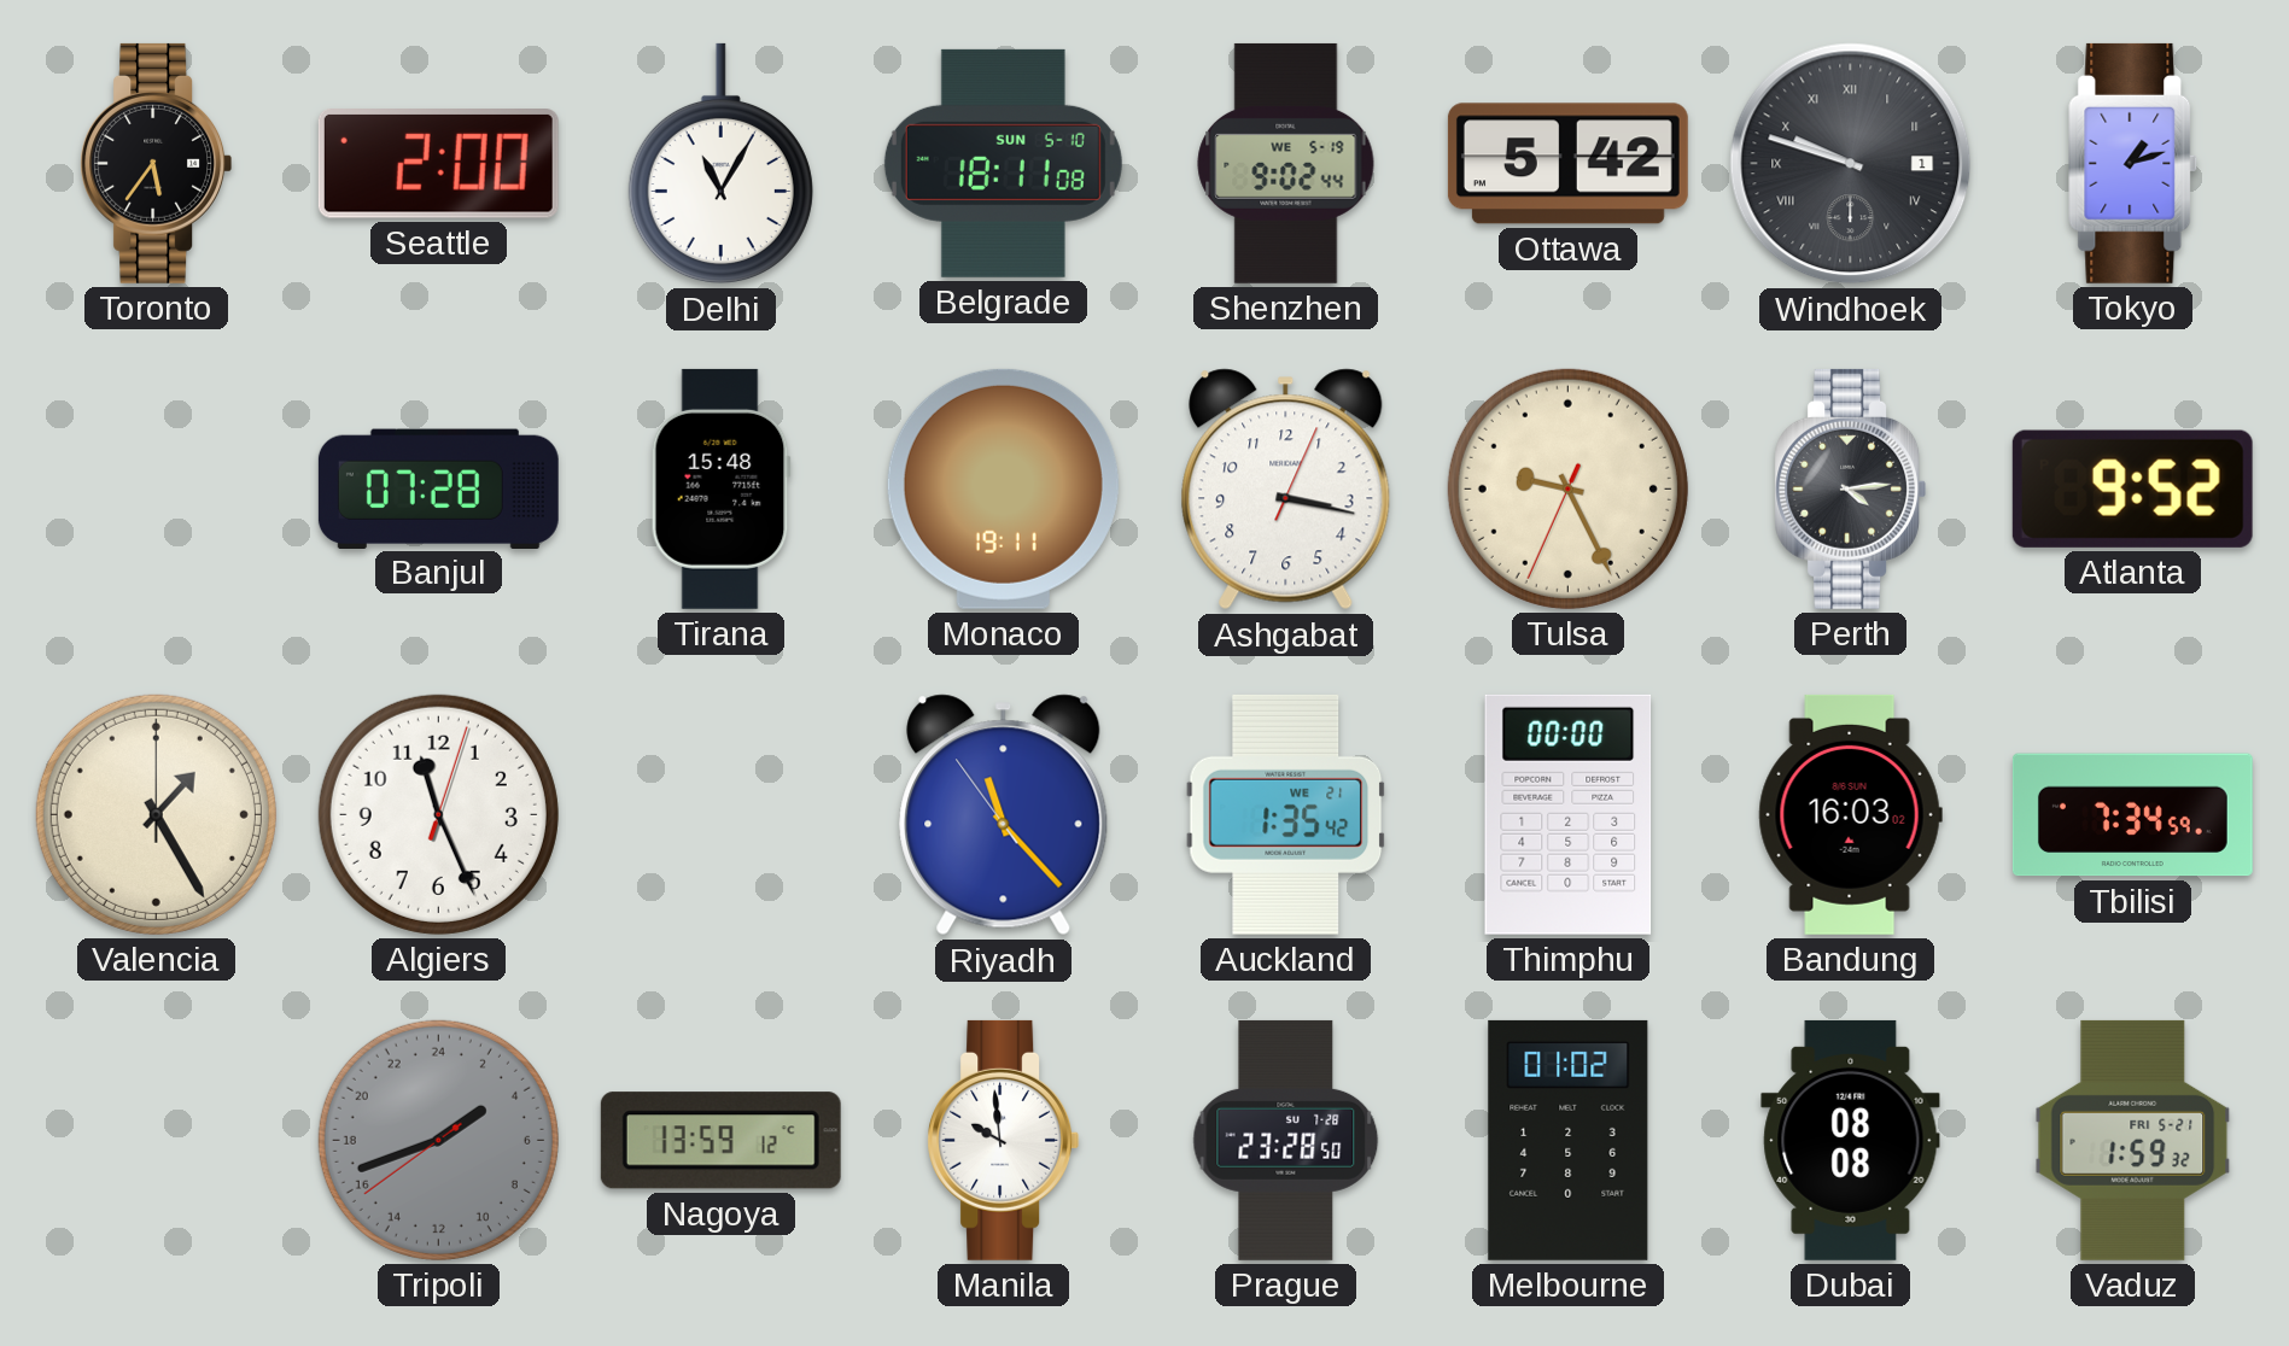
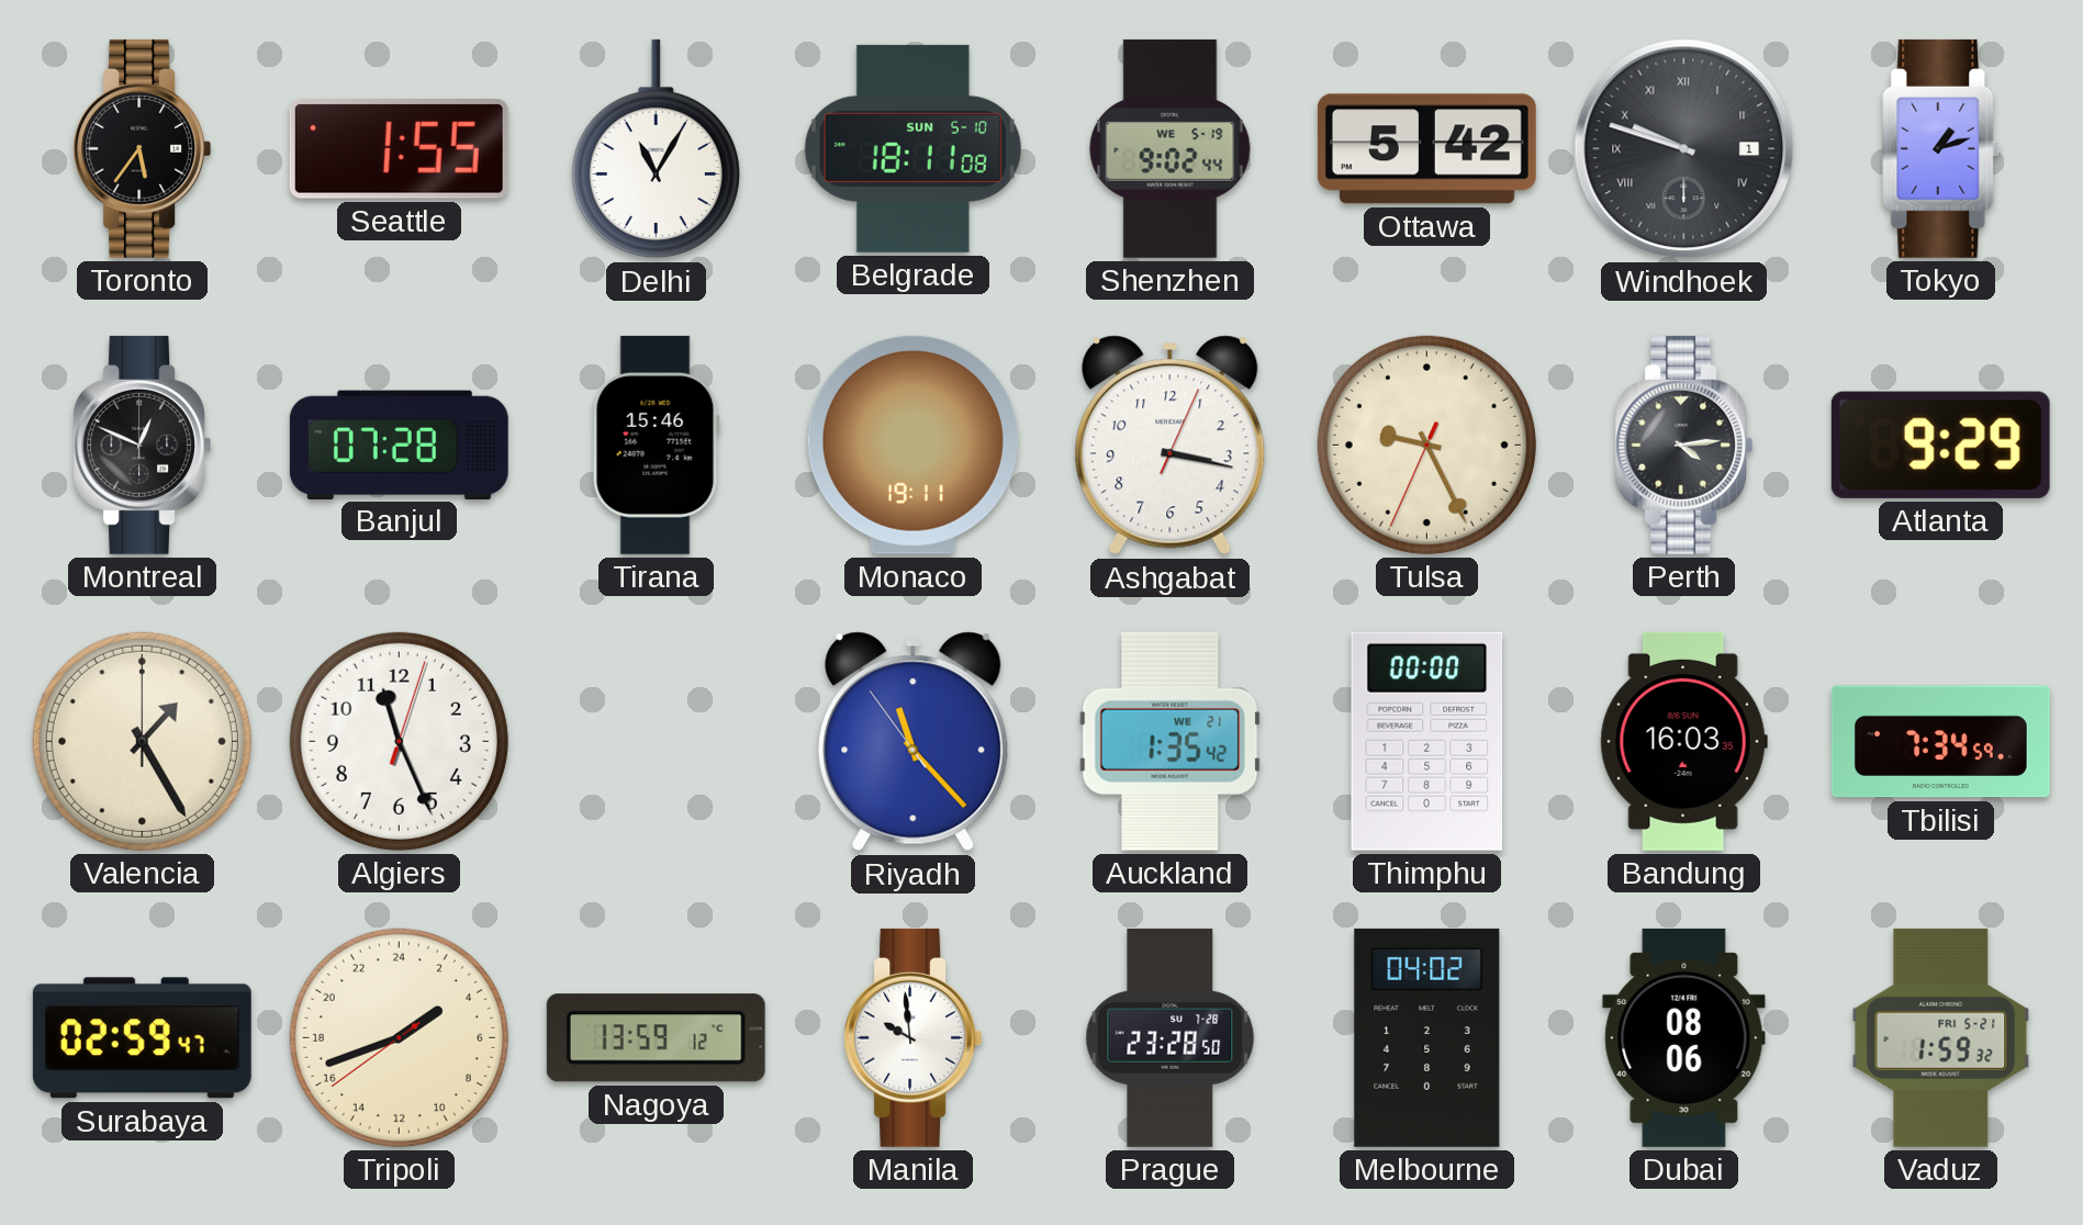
Seattle: 2:00 -> 1:55
Montreal: none -> 12:49
Tirana: 15:48 -> 15:46
Atlanta: 9:52 -> 9:29
Bandung: 16:03:02 -> 16:03:35
Surabaya: none -> 02:59
Tripoli dial: grey -> cream
Melbourne: 01:02 -> 04:02
Dubai: 08:08 -> 08:06
